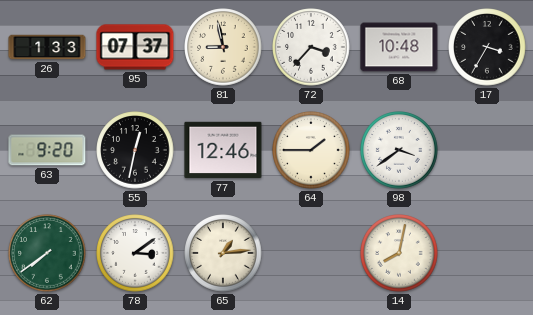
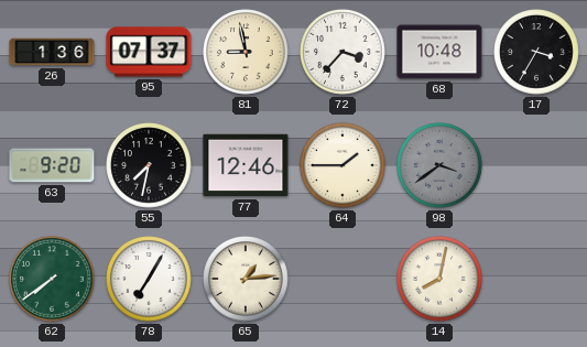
26: 1:33 -> 1:36
55: 12:32 -> 7:32
98 dial: white -> grey
78: 3:09 -> 7:05
